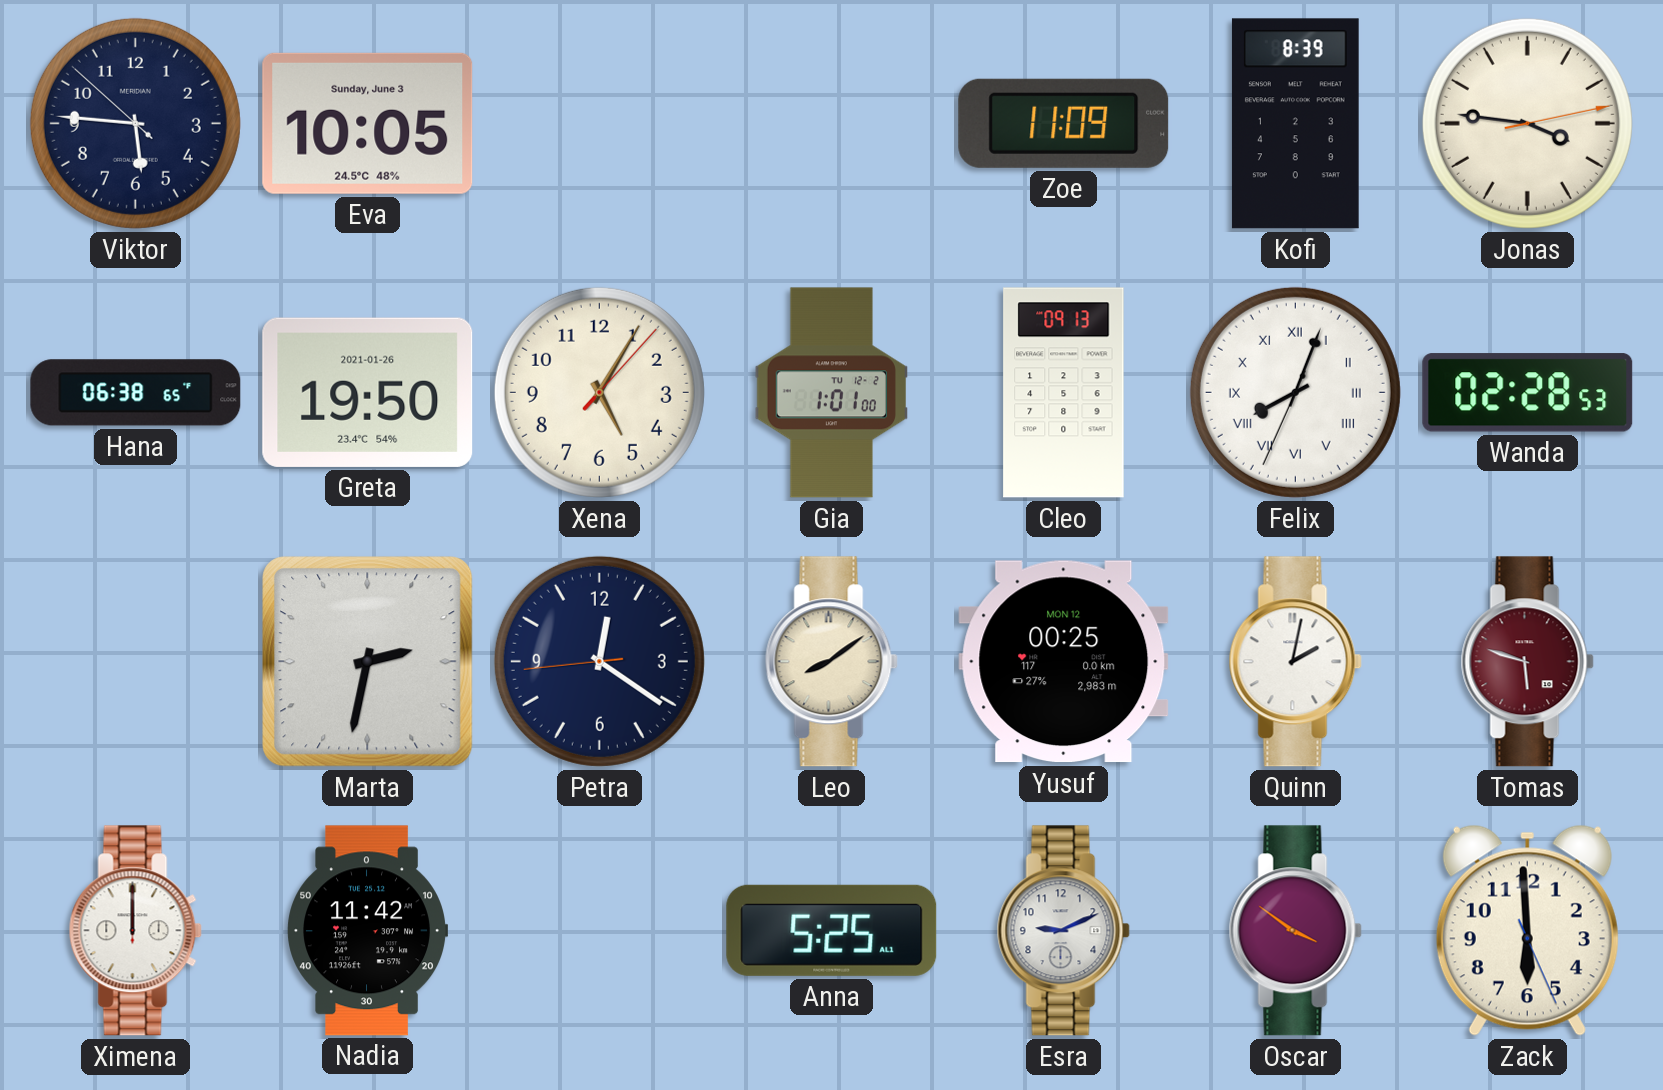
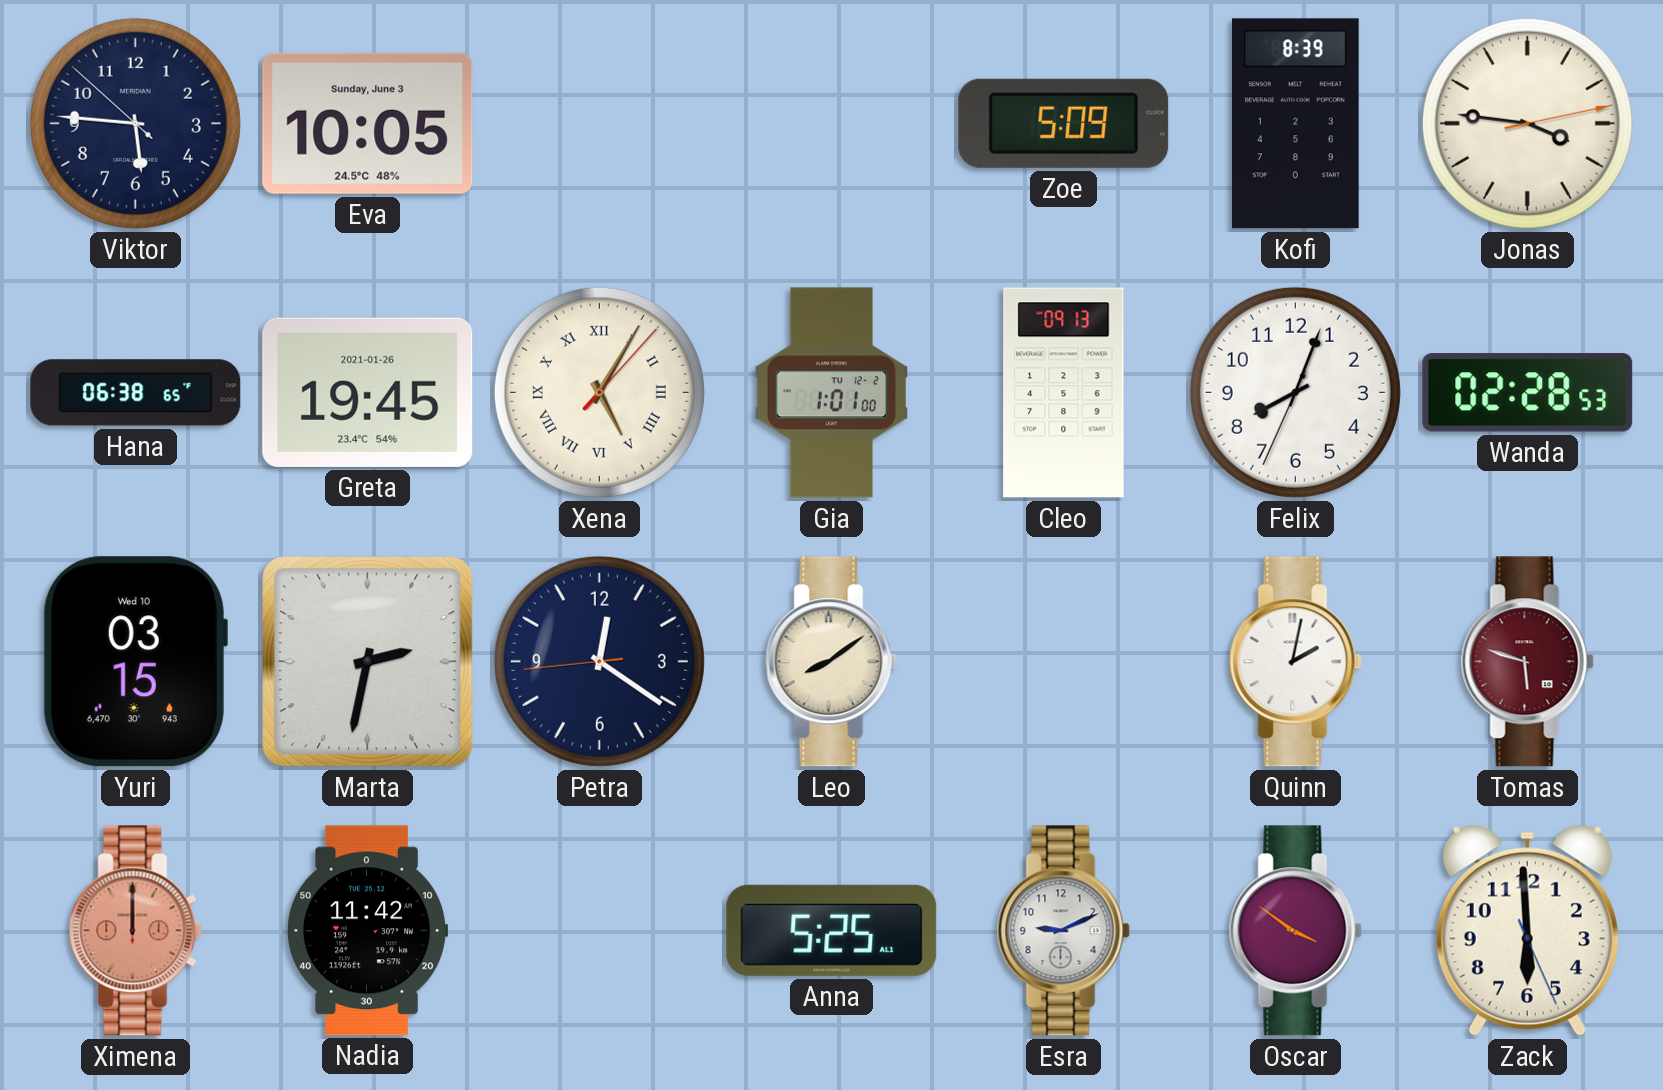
Zoe: 11:09 -> 5:09
Greta: 19:50 -> 19:45
Xena numerals: Arabic -> Roman
Felix numerals: Roman -> Arabic
Yuri: none -> 03:15
Yusuf: 00:25 -> none
Ximena dial: white -> salmon
